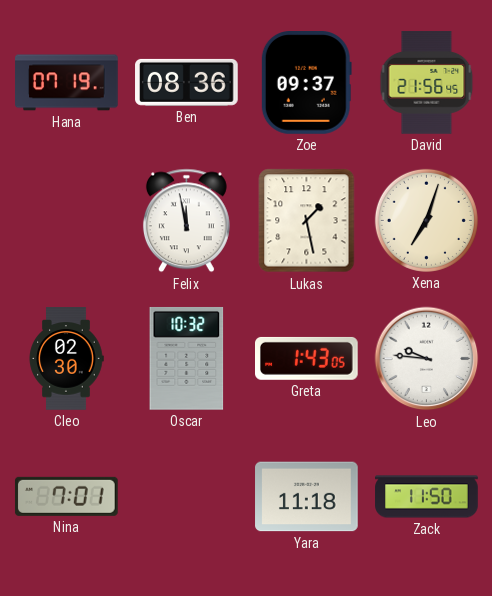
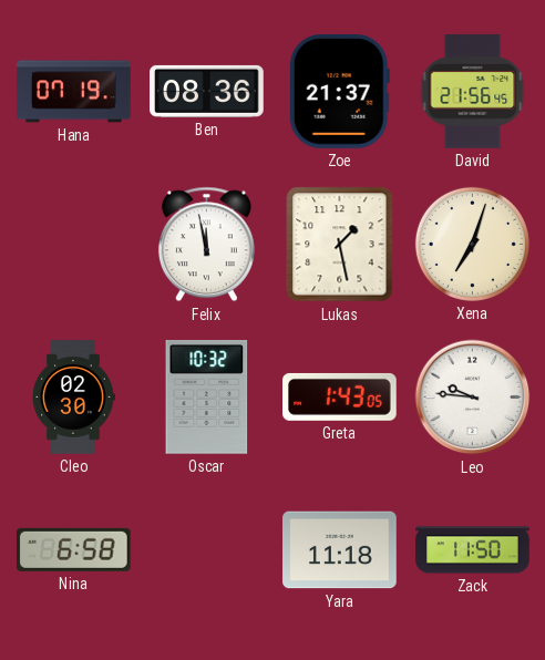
Zoe: 09:37 -> 21:37
Nina: 7:01 -> 6:58
